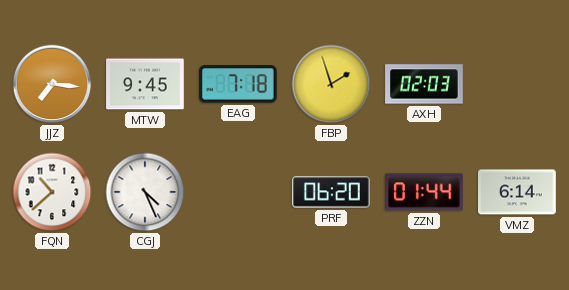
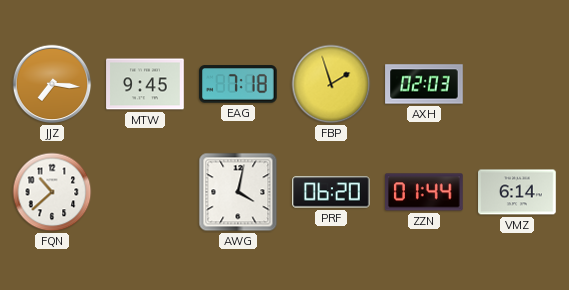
CGJ: 4:26 -> none
AWG: none -> 4:02
